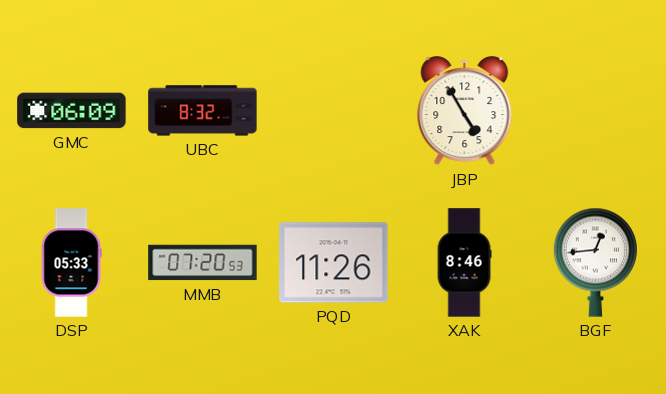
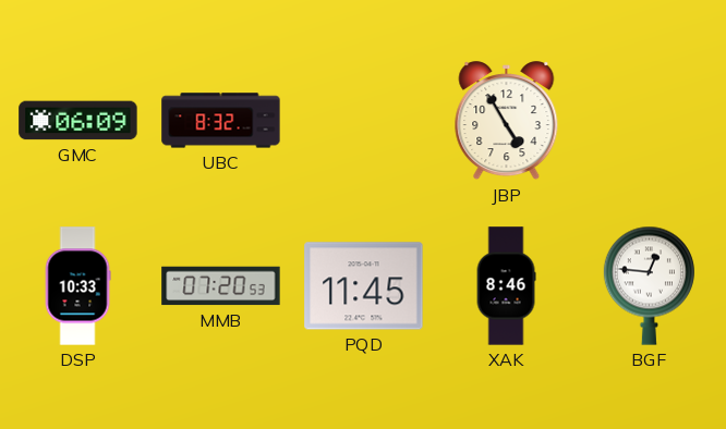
DSP: 05:33 -> 10:33
PQD: 11:26 -> 11:45
BGF: 12:44 -> 12:46
